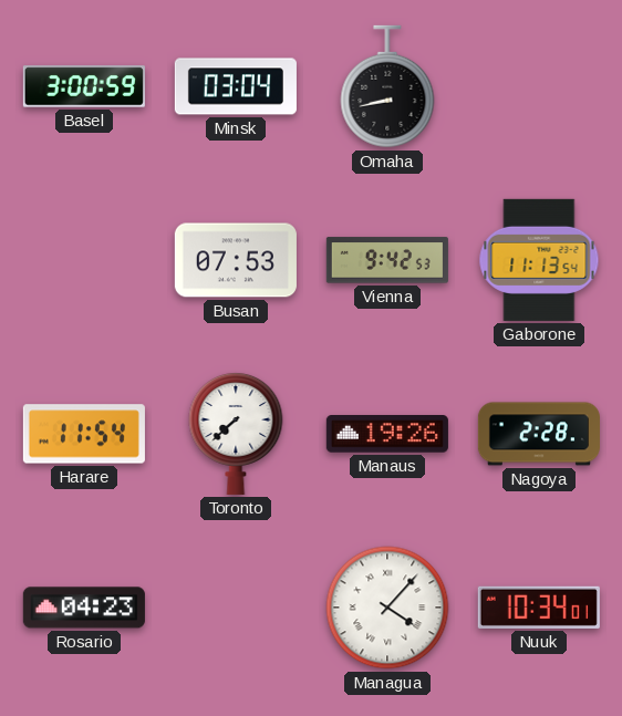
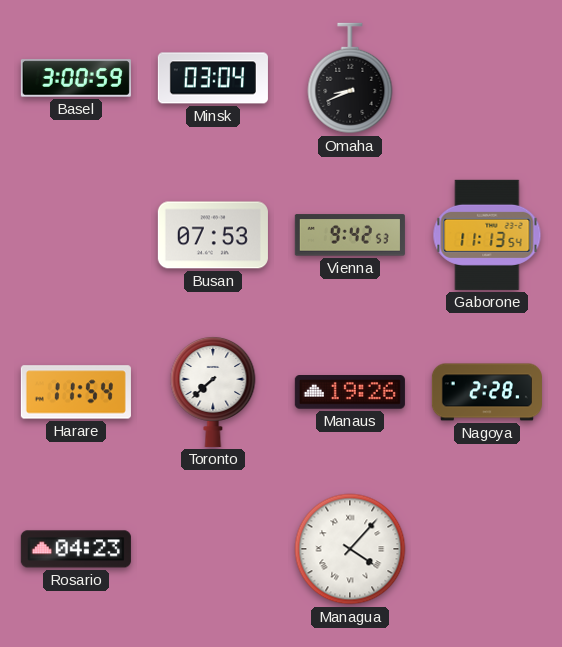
Omaha: 8:43 -> 8:41
Nuuk: 10:34 -> none
